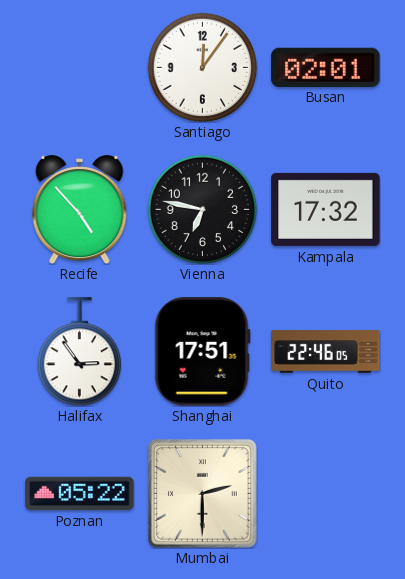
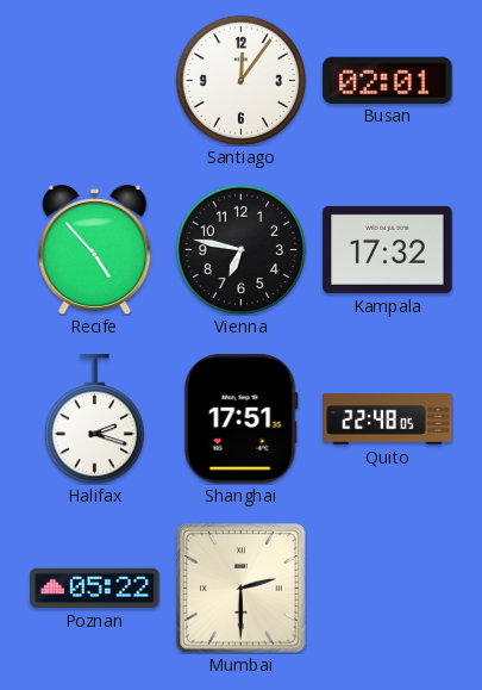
Halifax: 2:54 -> 2:18
Quito: 22:46 -> 22:48
